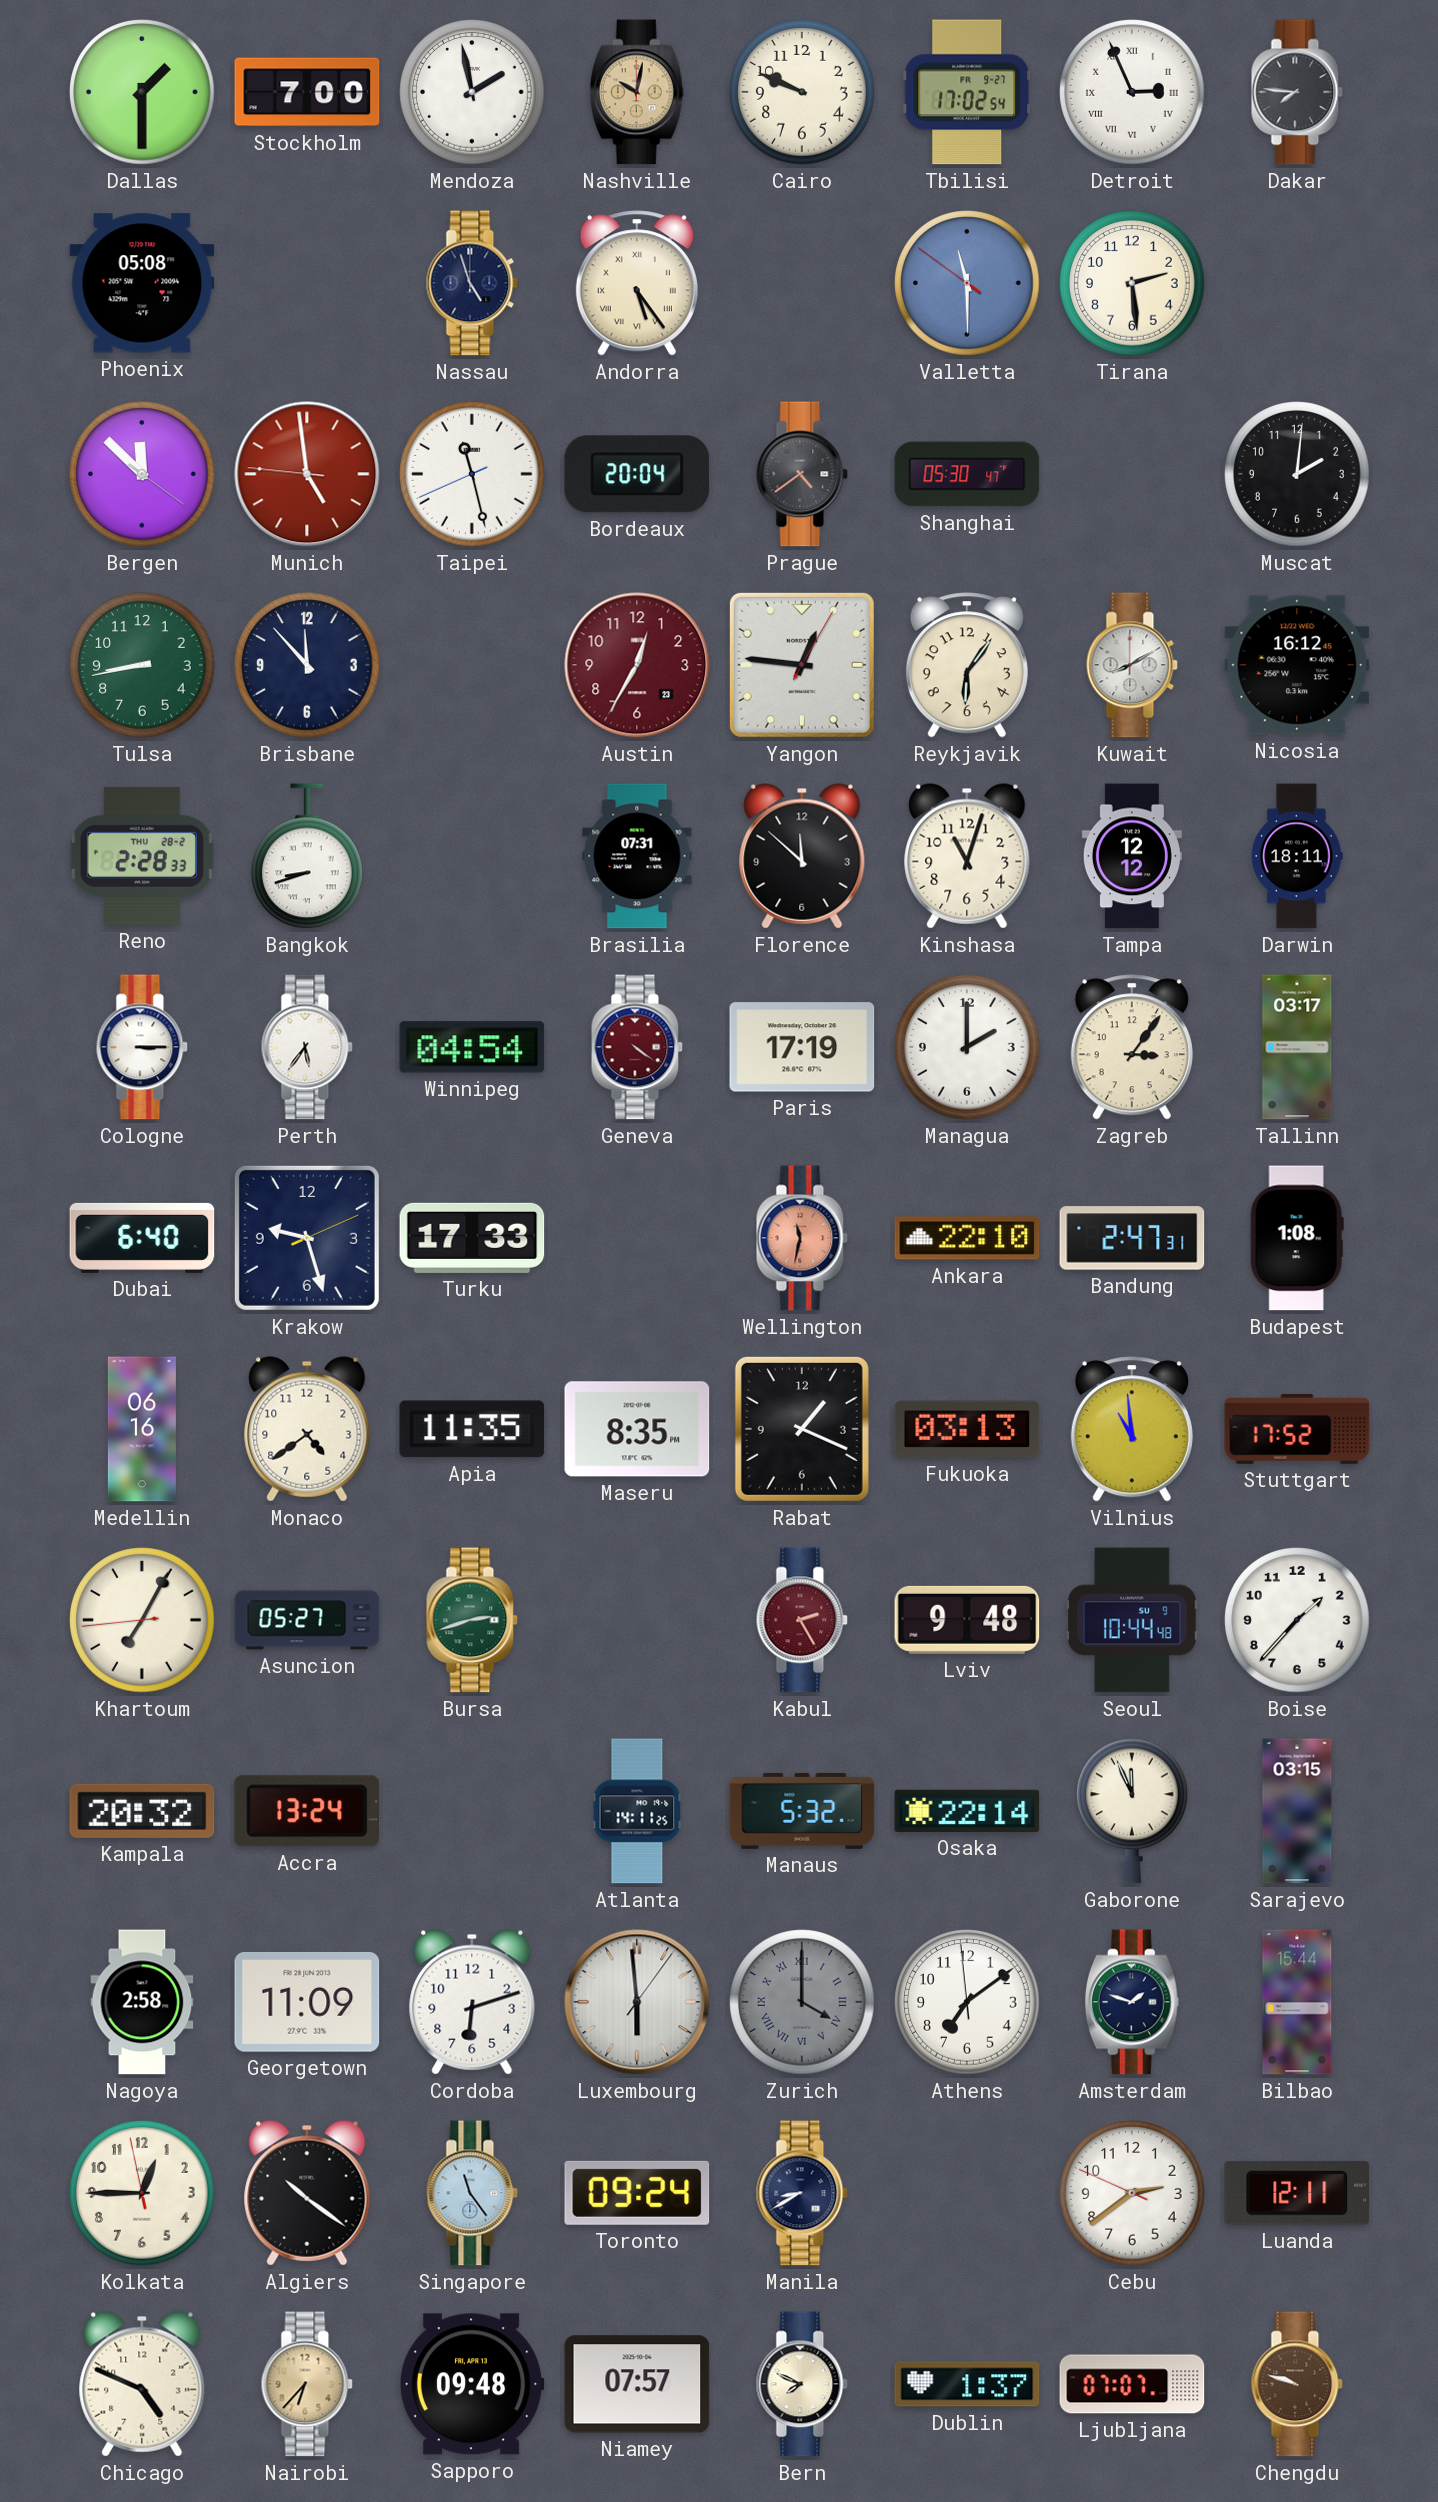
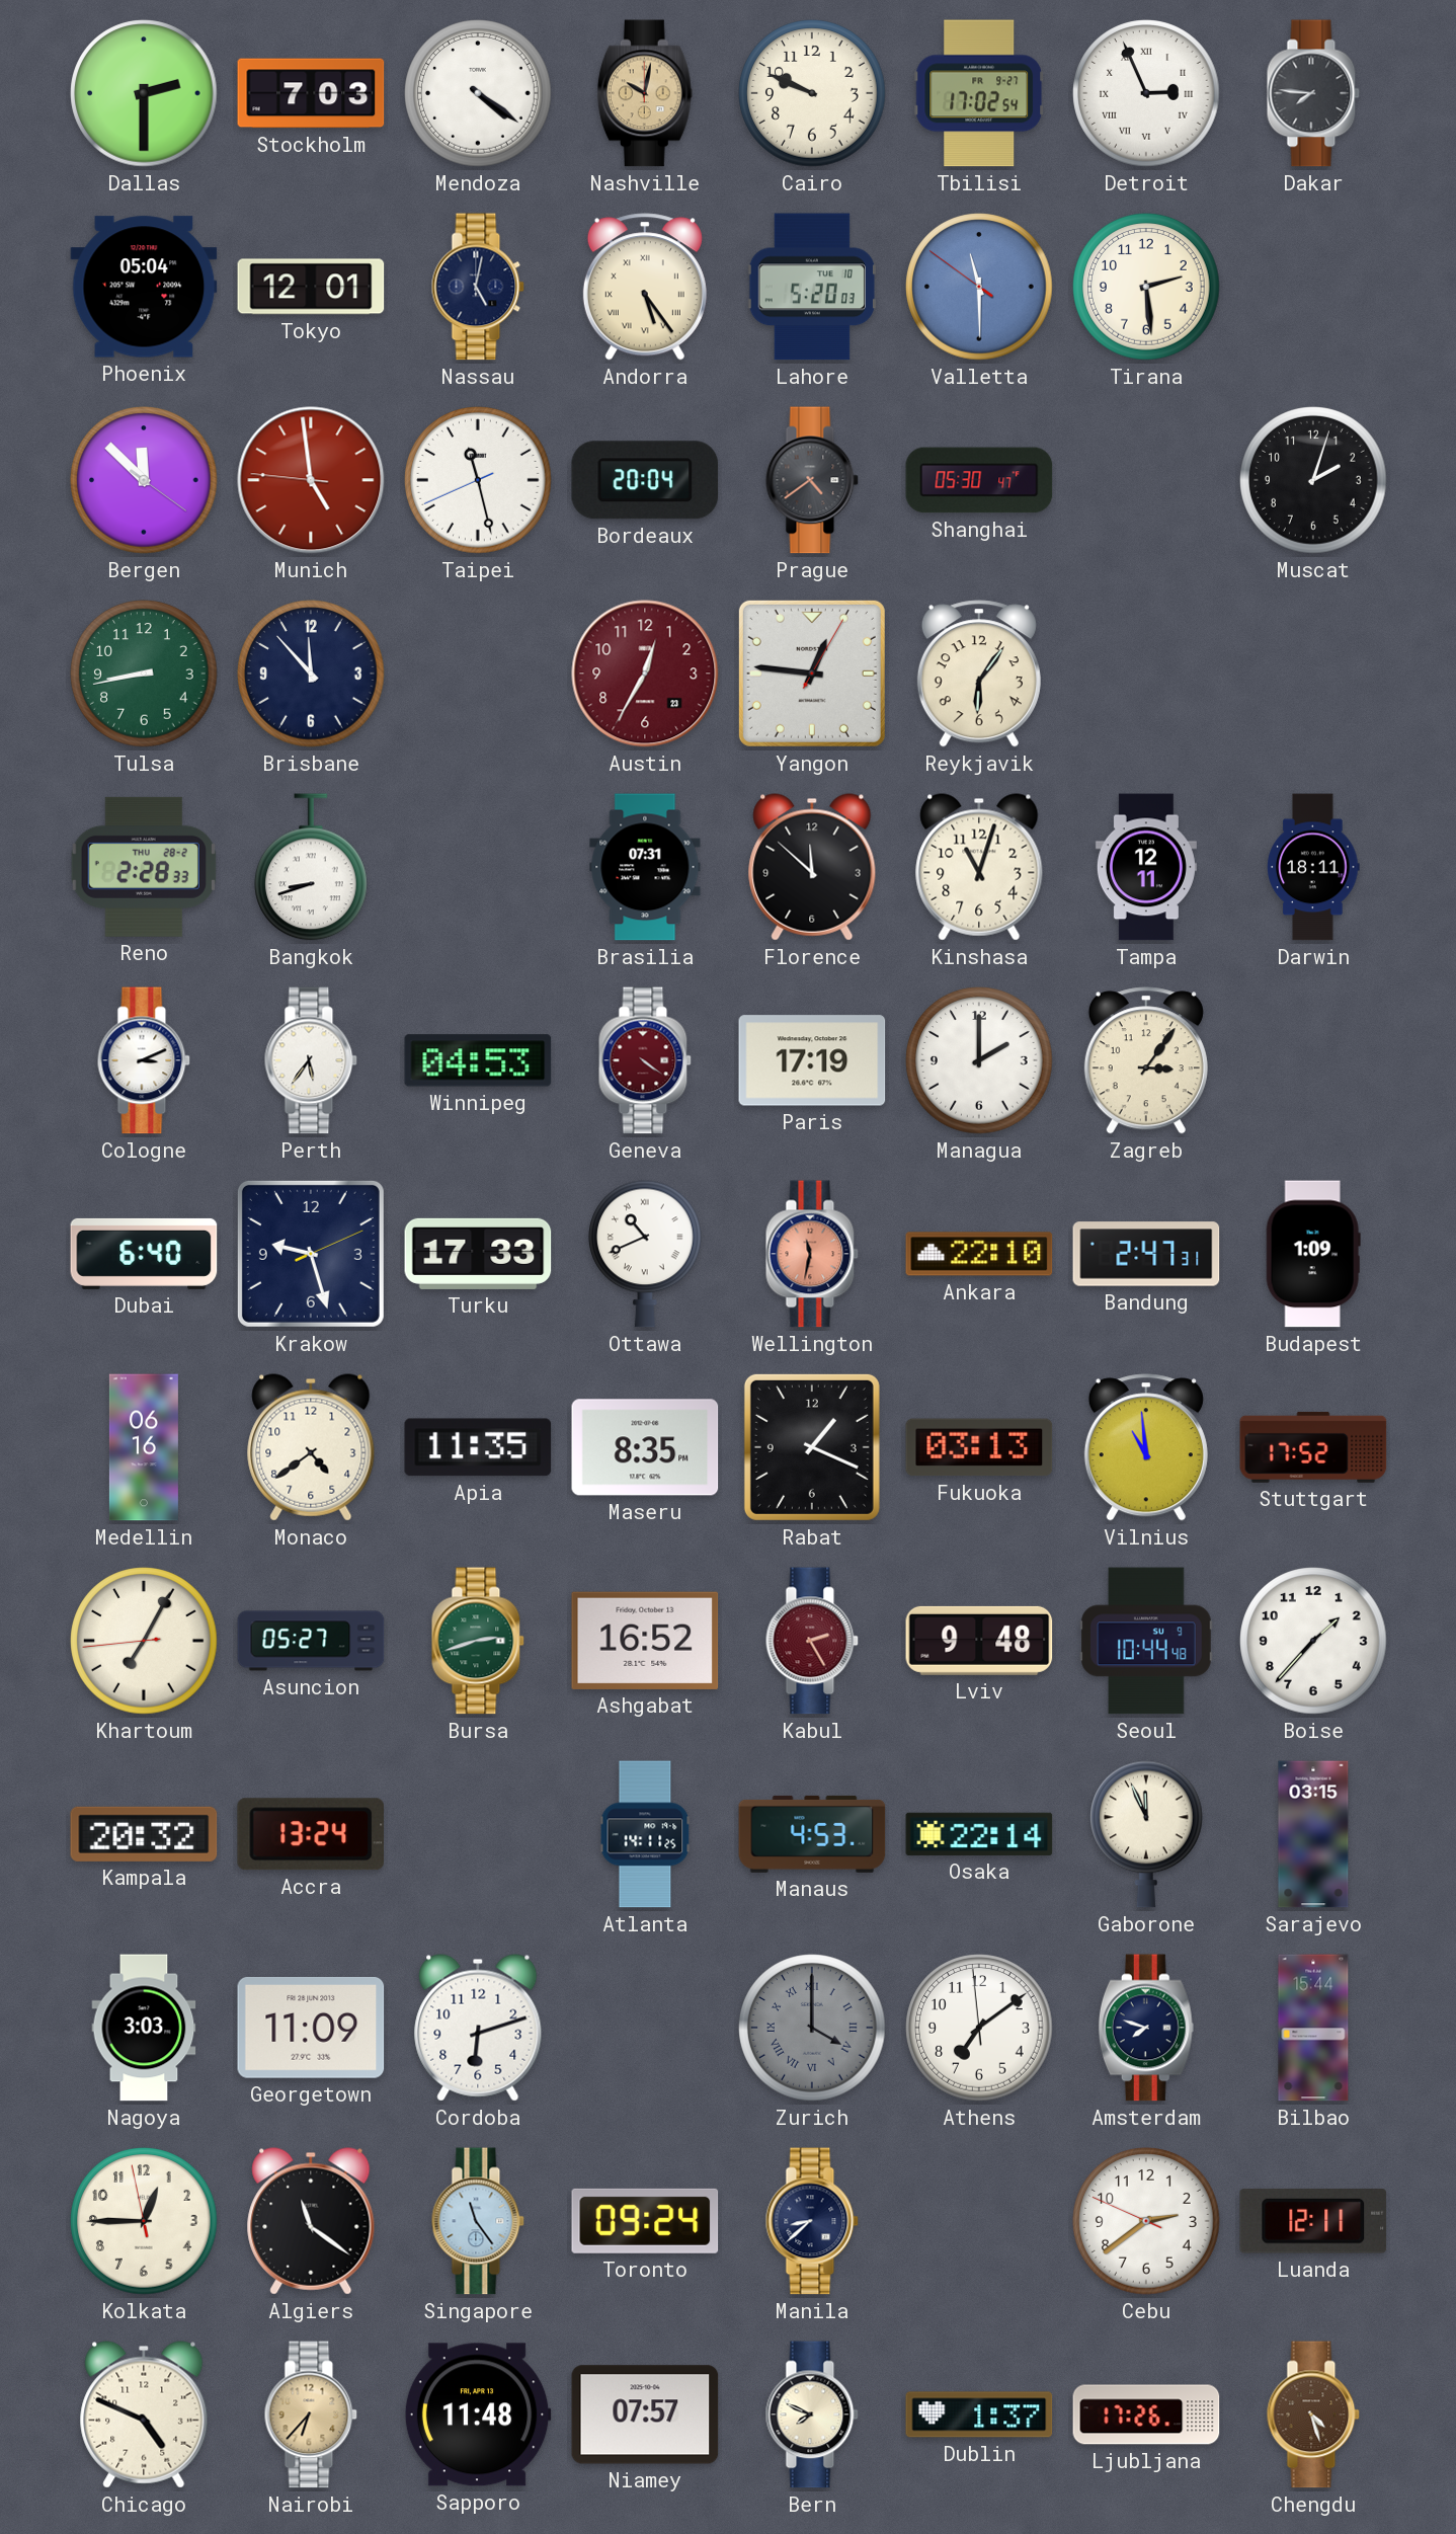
Dallas: 1:30 -> 2:30
Stockholm: 7:00 -> 7:03
Mendoza: 1:58 -> 4:21
Phoenix: 05:08 -> 05:04
Tokyo: none -> 12:01
Nassau: 4:57 -> 5:02
Lahore: none -> 5:20
Muscat: 2:01 -> 2:03
Kuwait: 8:10 -> none
Nicosia: 16:12 -> none
Tampa: 12:12 -> 12:11
Cologne: 3:15 -> 3:11
Winnipeg: 04:54 -> 04:53
Tallinn: 03:17 -> none
Ottawa: none -> 10:41
Budapest: 1:08 -> 1:09
Ashgabat: none -> 16:52
Manaus: 5:32 -> 4:53
Nagoya: 2:58 -> 3:03
Luxembourg: 5:59 -> none
Amsterdam: 1:48 -> 7:48
Algiers: 10:21 -> 11:21
Manila: 8:40 -> 8:38
Sapporo: 09:48 -> 11:48
Ljubljana: 07:07 -> 17:26
Chengdu: 9:48 -> 4:27
